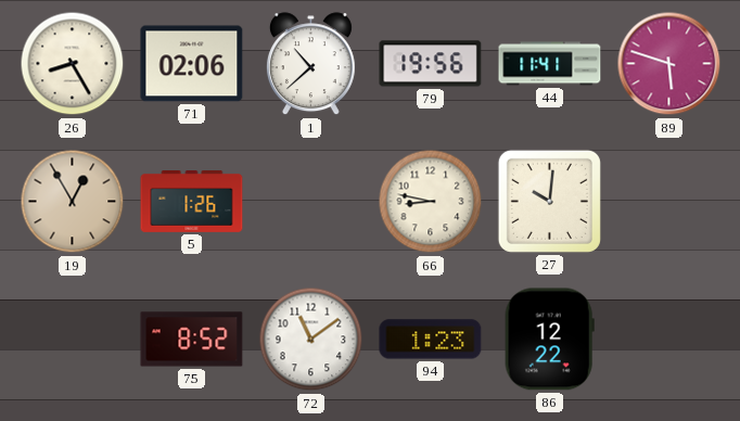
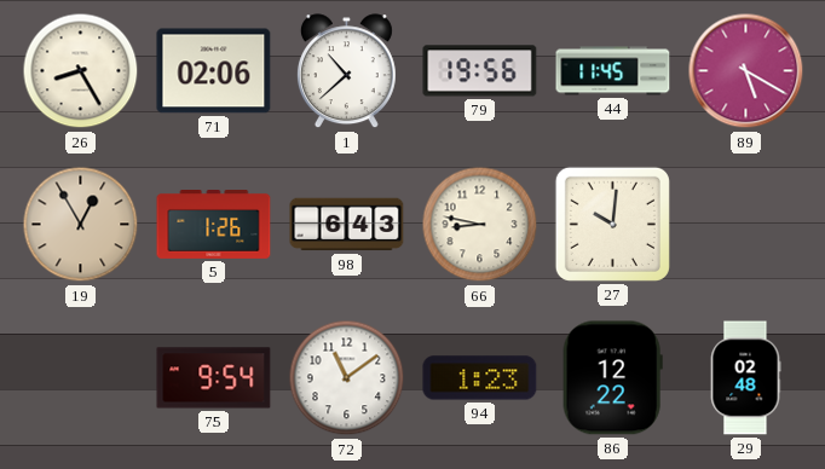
44: 11:41 -> 11:45
89: 5:48 -> 5:20
98: none -> 6:43
75: 8:52 -> 9:54
29: none -> 02:48
